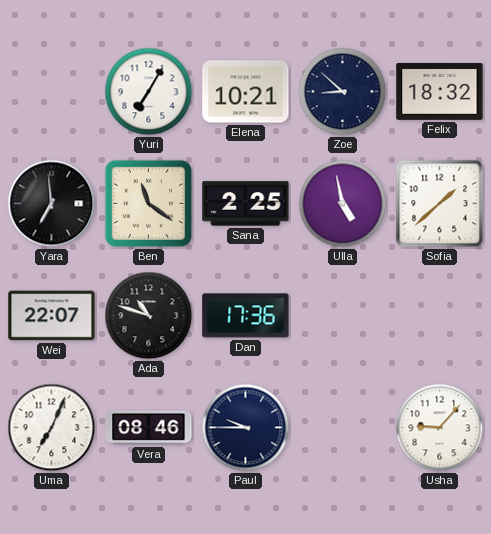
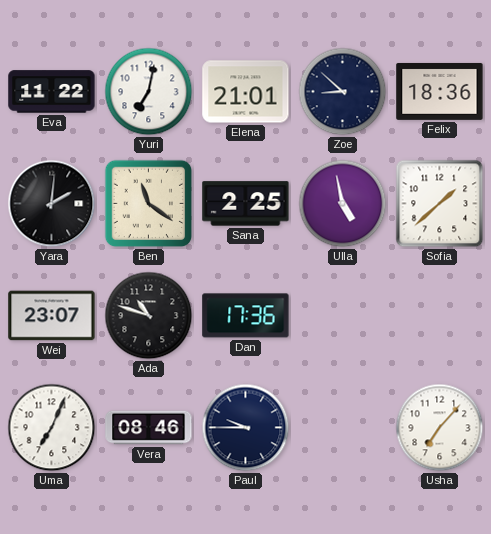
Eva: none -> 11:22
Yuri: 7:05 -> 7:02
Elena: 10:21 -> 21:01
Felix: 18:32 -> 18:36
Yara: 6:59 -> 2:01
Wei: 22:07 -> 23:07
Usha: 9:07 -> 7:07
